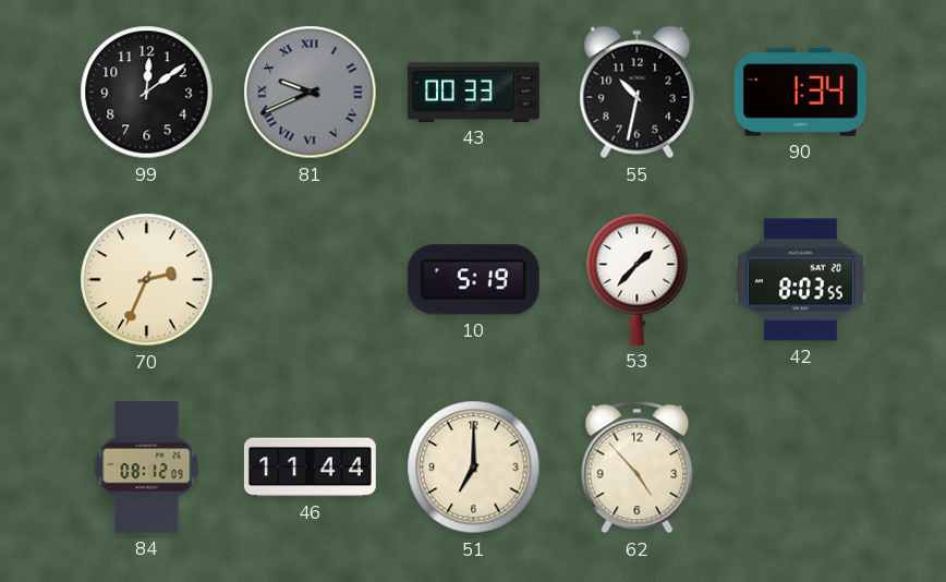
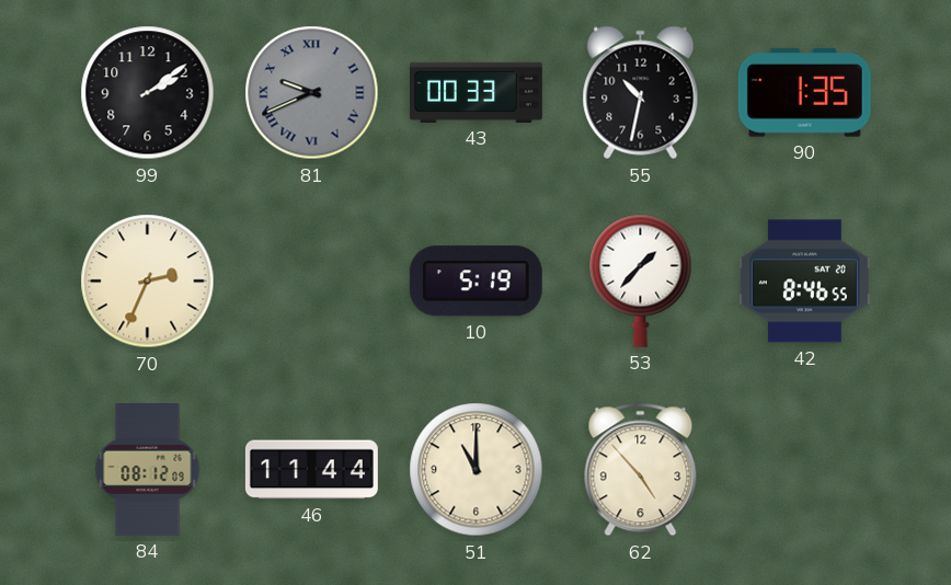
99: 12:09 -> 2:09
90: 1:34 -> 1:35
42: 8:03 -> 8:46
51: 7:00 -> 11:00
